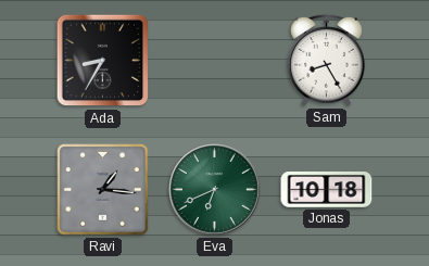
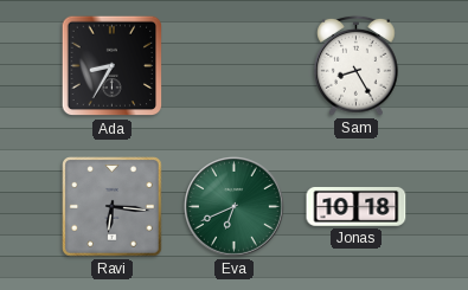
Ravi: 1:16 -> 6:16
